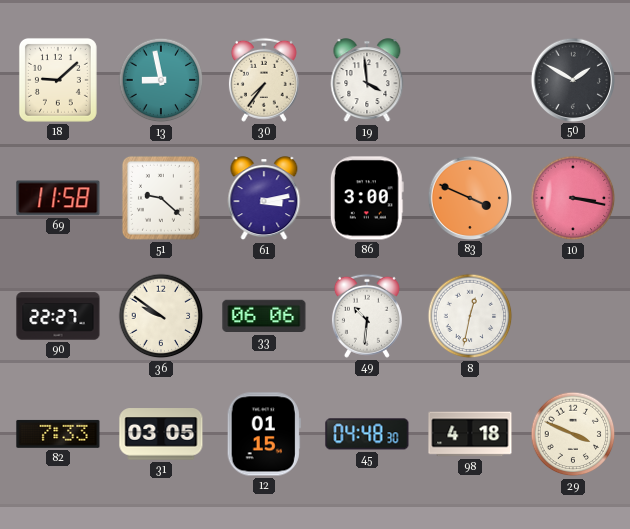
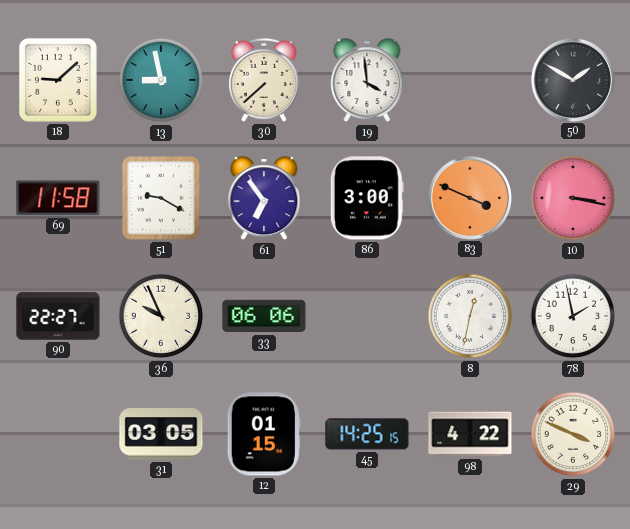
30: 7:36 -> 7:38
51: 9:22 -> 9:20
61: 3:13 -> 6:54
36: 9:51 -> 9:56
49: 10:31 -> none
78: none -> 1:58
82: 7:33 -> none
45: 04:48 -> 14:25
98: 4:18 -> 4:22
